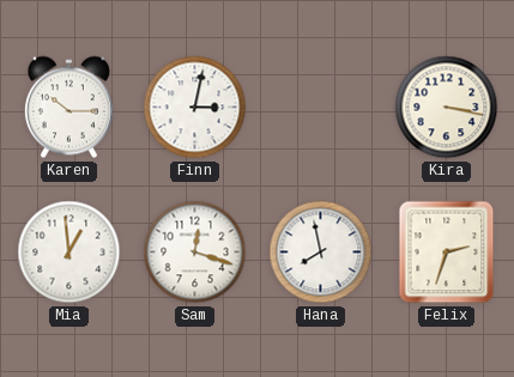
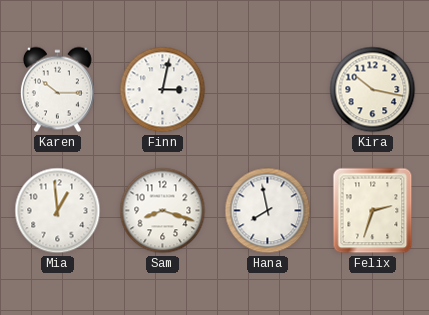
Kira: 3:17 -> 10:17
Sam: 12:18 -> 8:18
